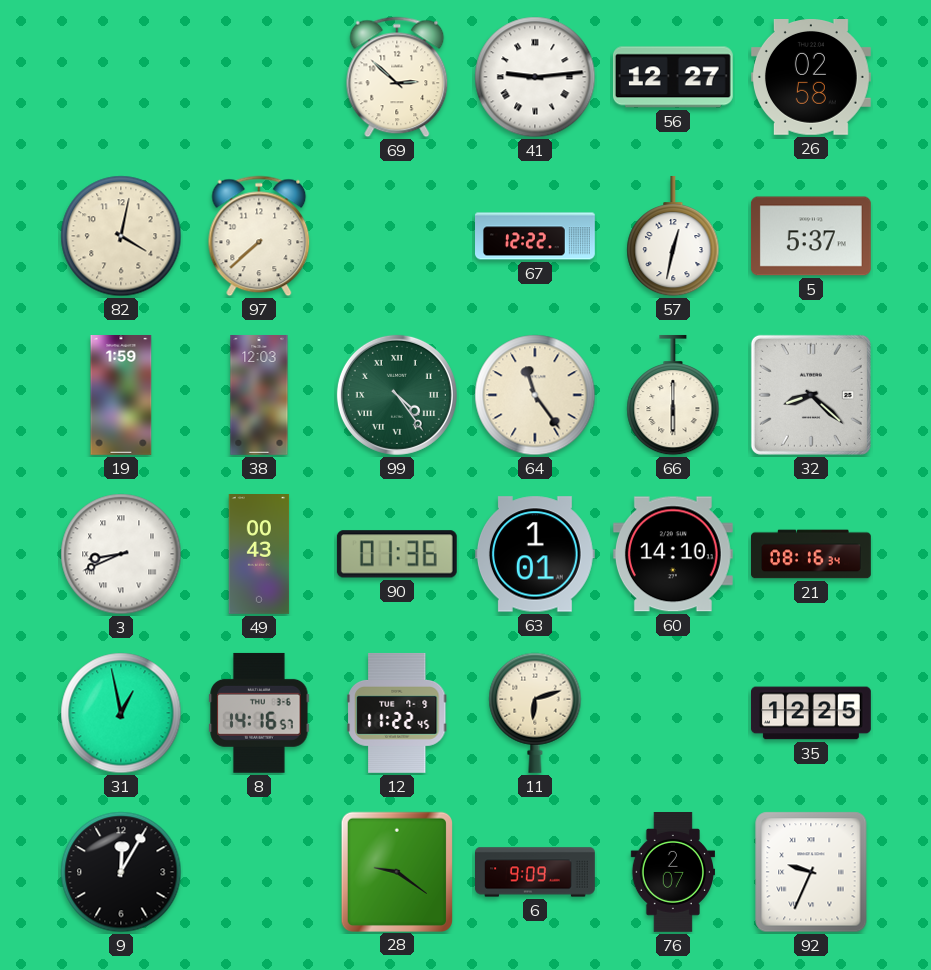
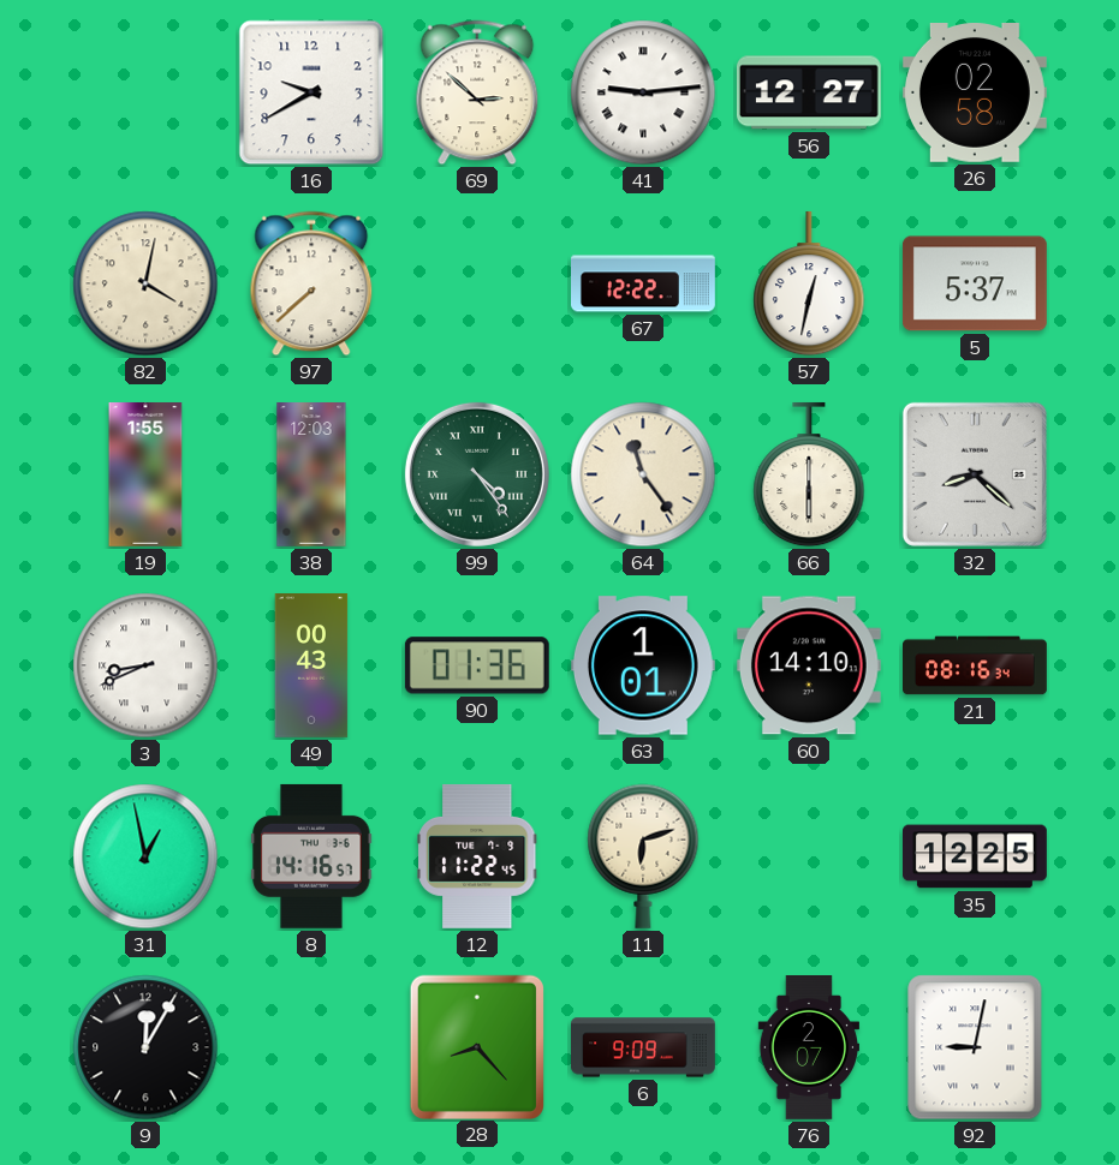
16: none -> 9:40
19: 1:59 -> 1:55
28: 9:21 -> 8:23
92: 9:34 -> 9:02
